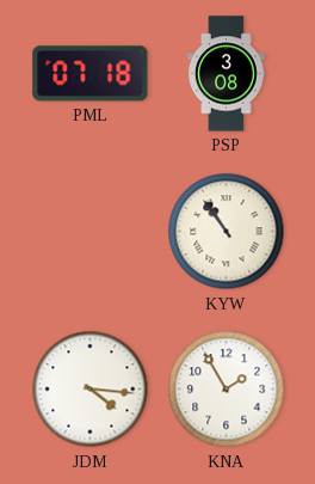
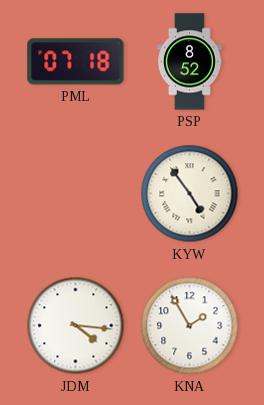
PSP: 3:08 -> 8:52
KYW: 10:54 -> 4:54
